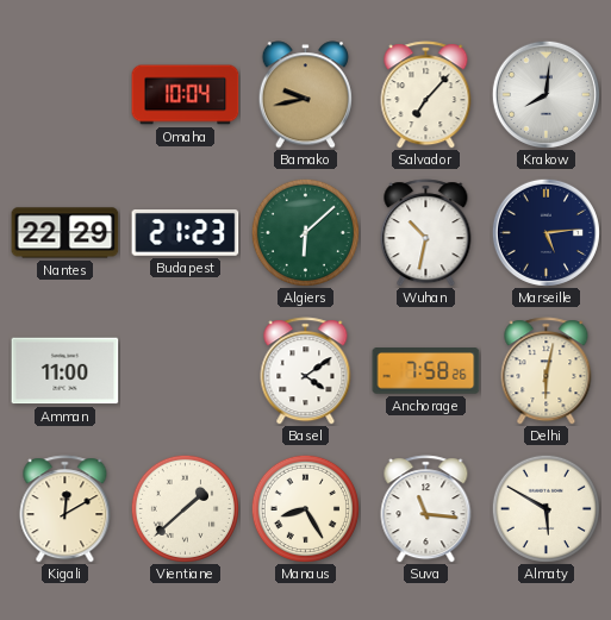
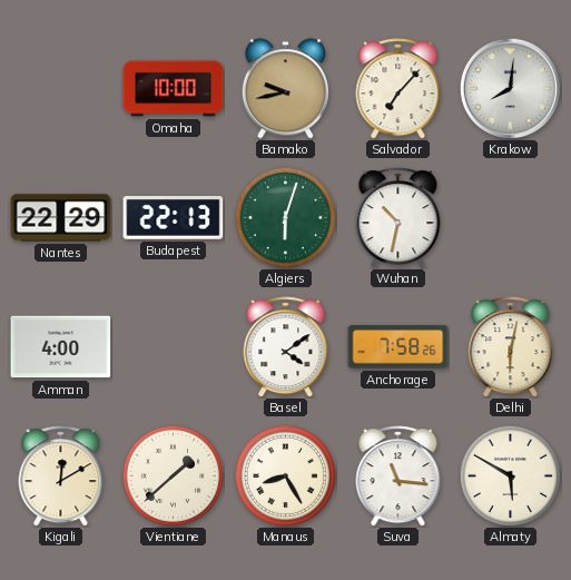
Omaha: 10:04 -> 10:00
Budapest: 21:23 -> 22:13
Algiers: 6:08 -> 6:03
Marseille: 5:14 -> none
Amman: 11:00 -> 4:00
